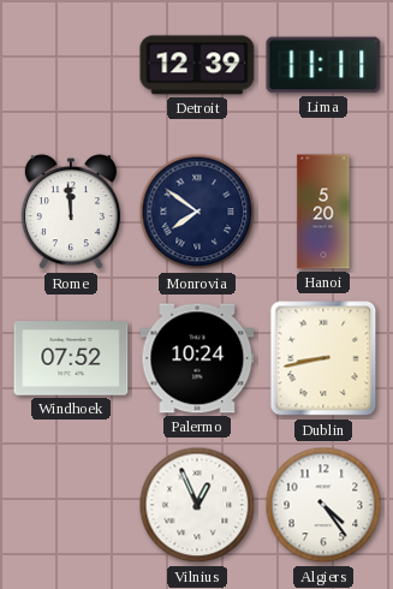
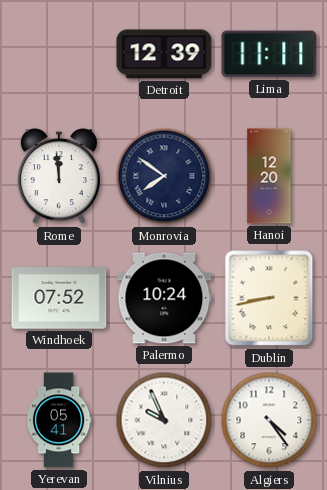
Hanoi: 5:20 -> 12:20
Yerevan: none -> 05:41
Vilnius: 12:56 -> 9:56
